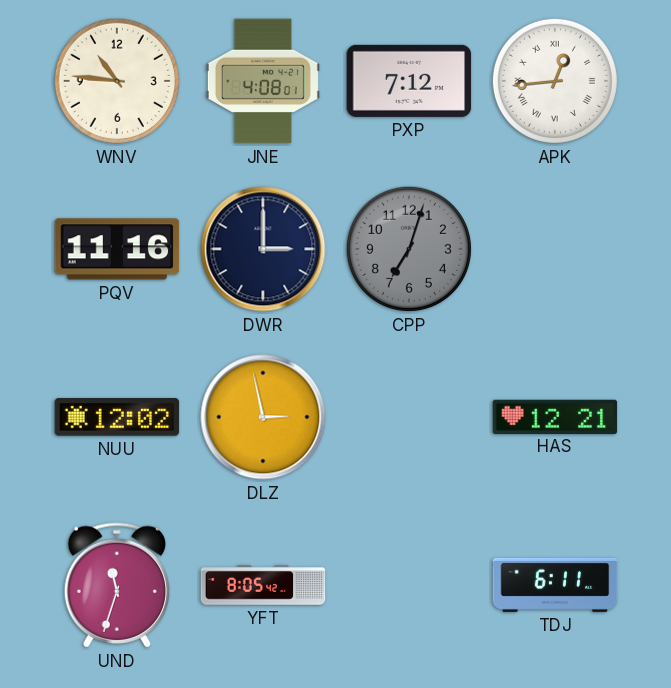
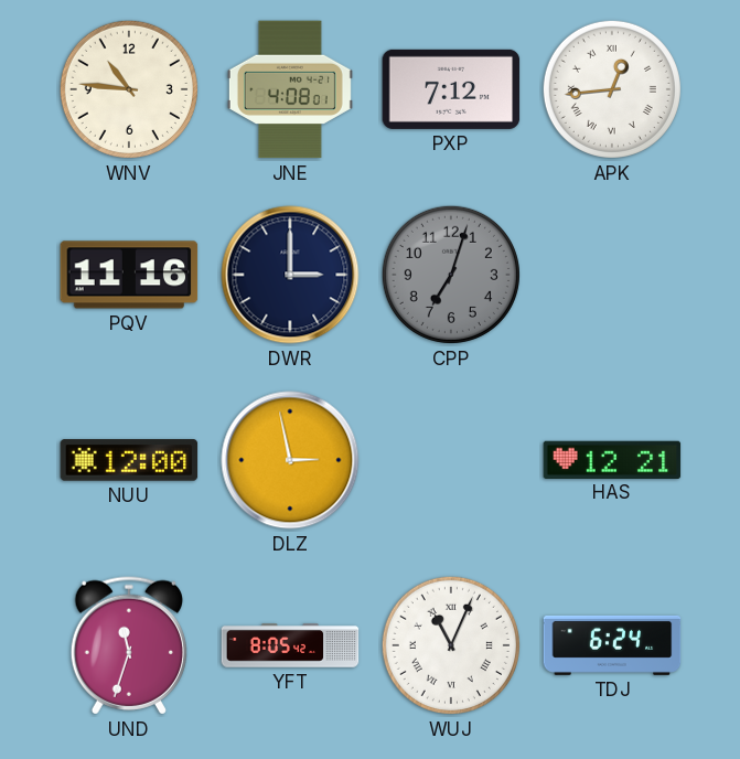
NUU: 12:02 -> 12:00
WUJ: none -> 11:04
TDJ: 6:11 -> 6:24
